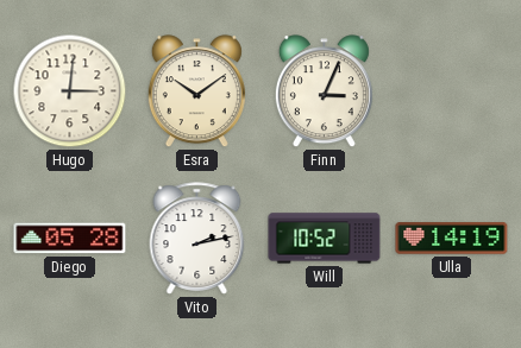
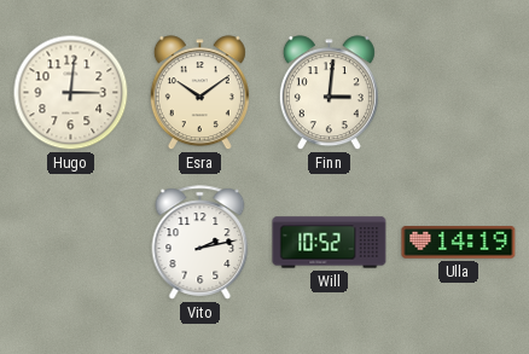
Finn: 3:04 -> 3:01
Diego: 05:28 -> none
